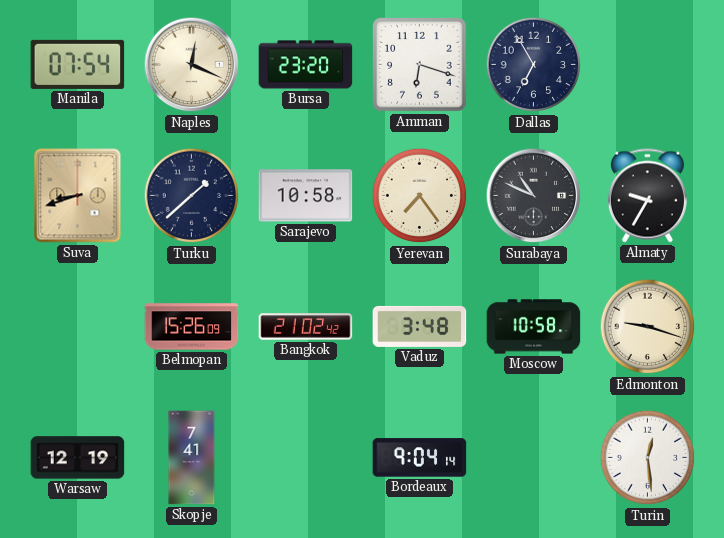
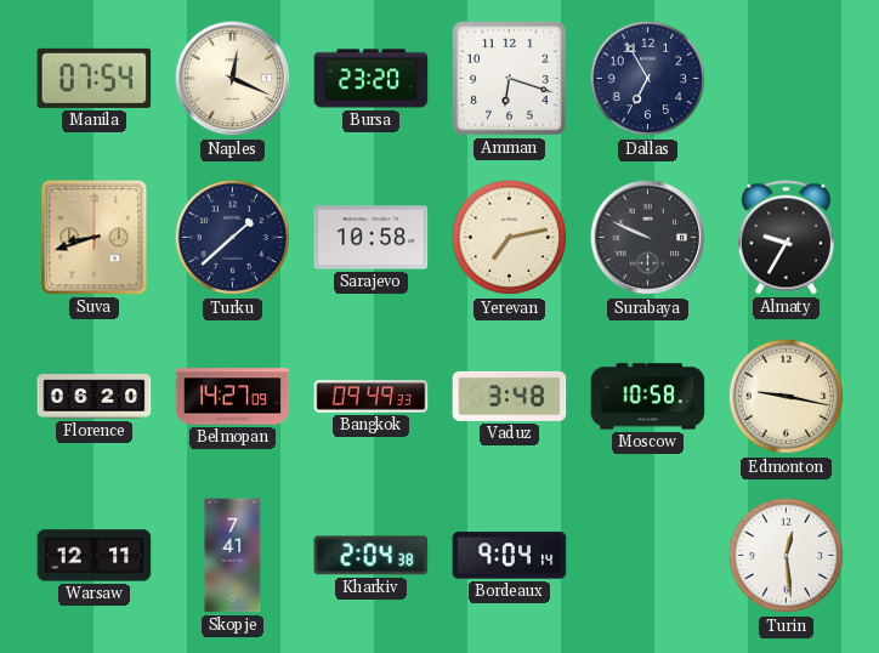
Yerevan: 7:24 -> 7:13
Surabaya: 10:49 -> 9:49
Florence: none -> 06:20
Belmopan: 15:26 -> 14:27
Bangkok: 21:02 -> 09:49
Edmonton: 9:18 -> 9:17
Warsaw: 12:19 -> 12:11
Kharkiv: none -> 2:04
